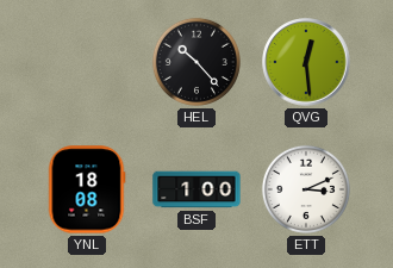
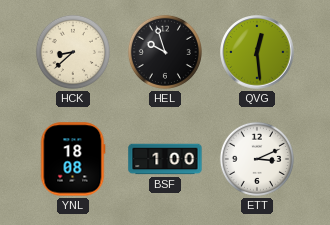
HCK: none -> 8:38
HEL: 10:23 -> 9:57
